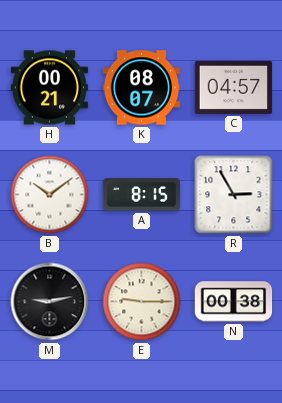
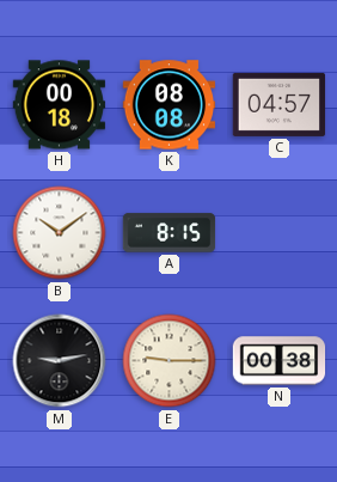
H: 00:21 -> 00:18
K: 08:07 -> 08:08
R: 2:55 -> none
